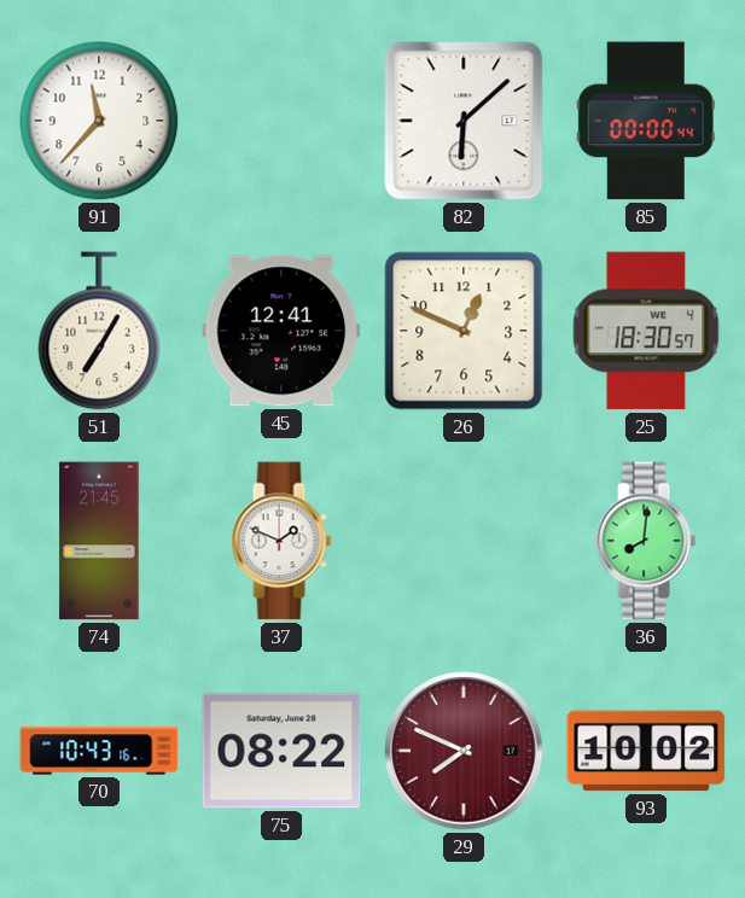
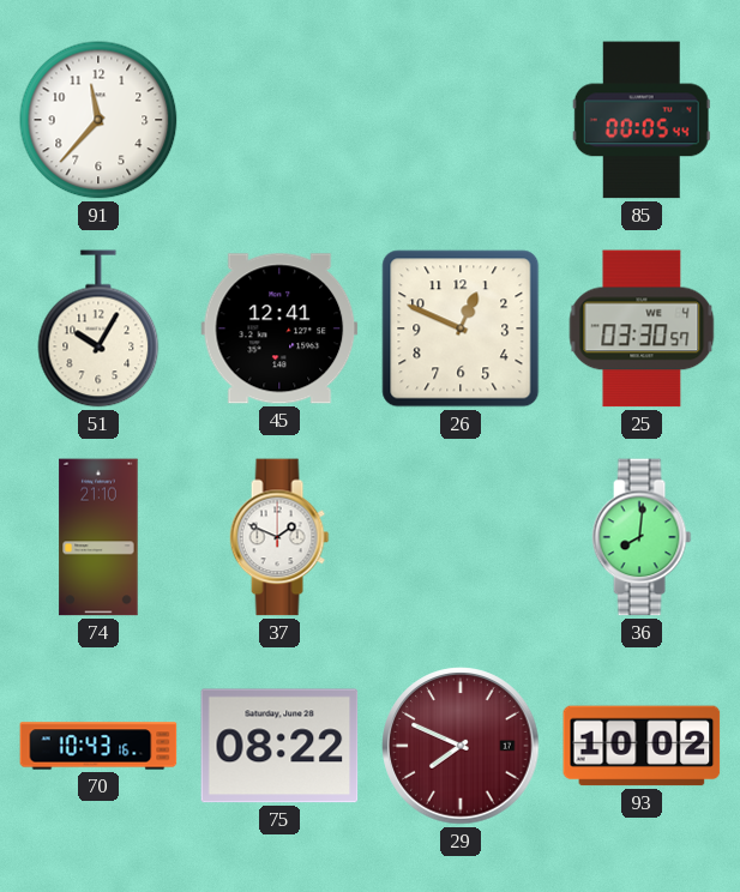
82: 6:08 -> none
85: 00:00 -> 00:05
51: 7:05 -> 10:05
25: 18:30 -> 03:30
74: 21:45 -> 21:10
